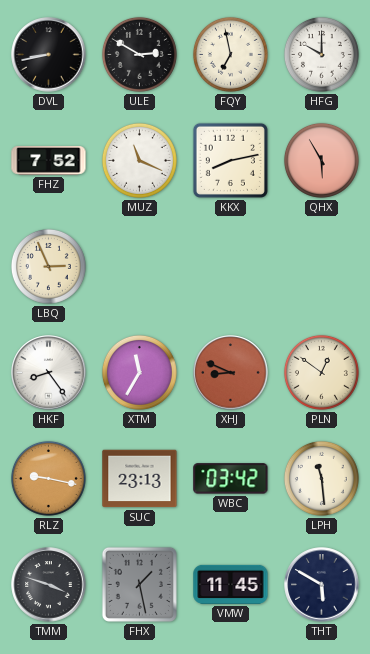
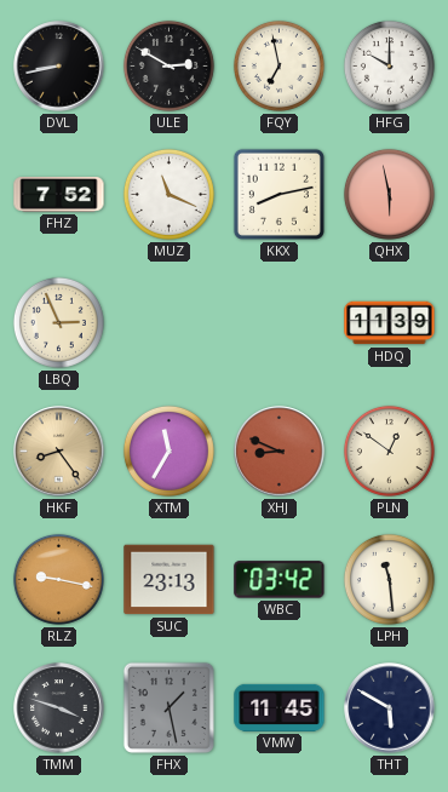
QHX: 5:55 -> 5:58
HDQ: none -> 11:39
HKF dial: white -> champagne
